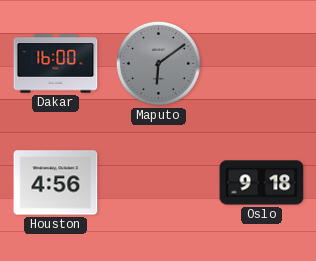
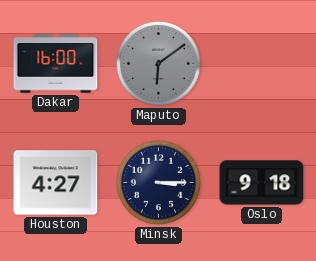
Houston: 4:56 -> 4:27
Minsk: none -> 3:15
